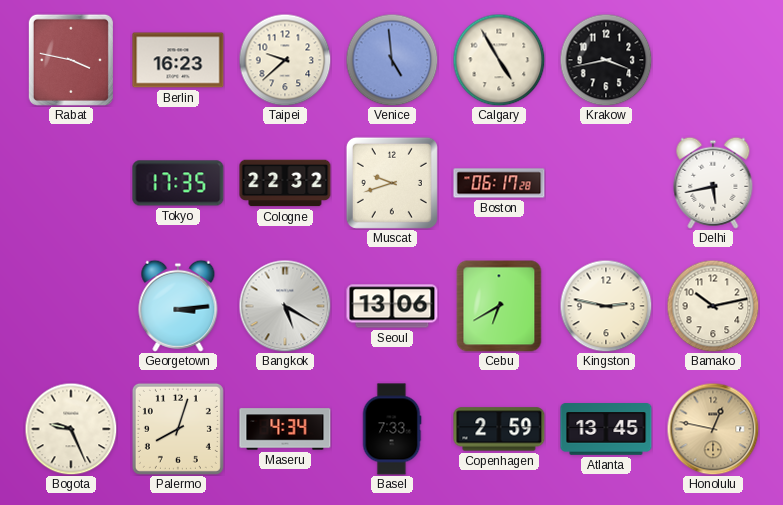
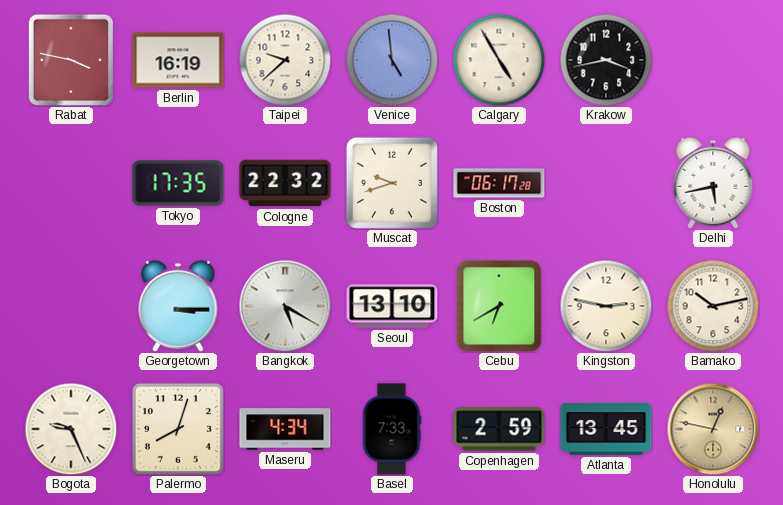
Berlin: 16:23 -> 16:19
Georgetown: 3:14 -> 3:15
Seoul: 13:06 -> 13:10
